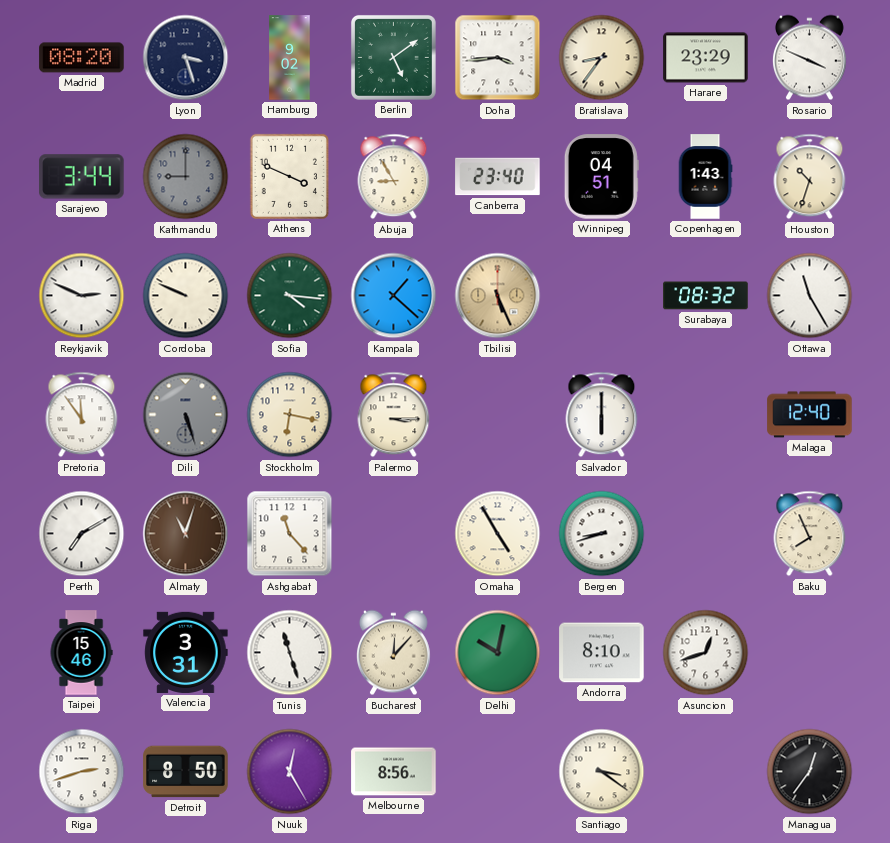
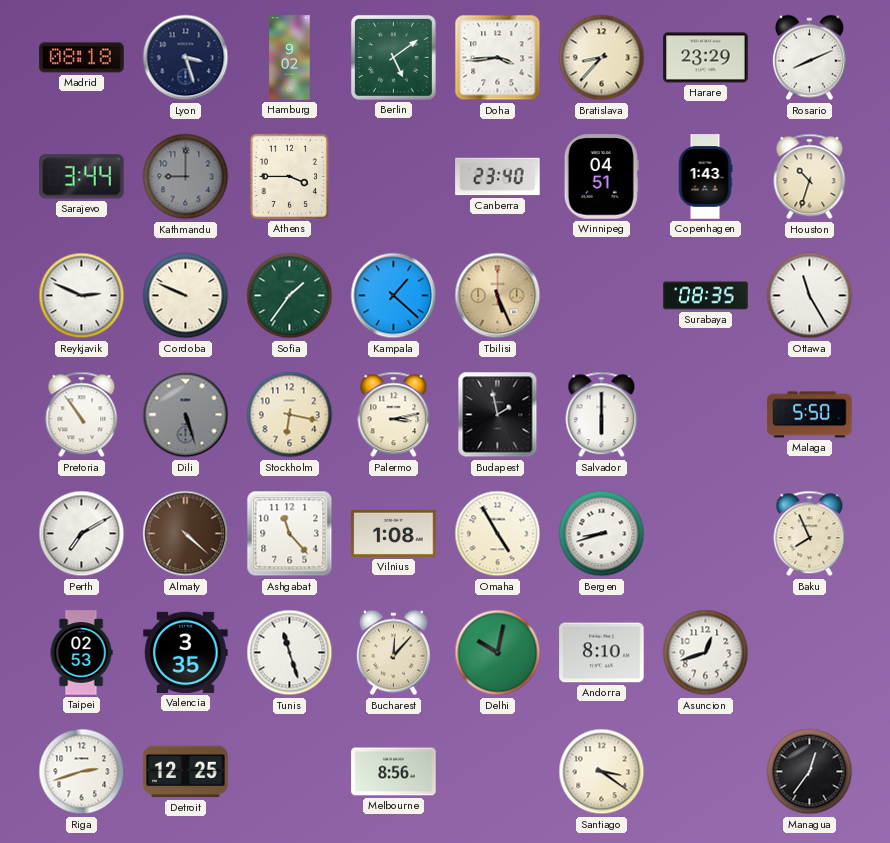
Madrid: 08:20 -> 08:18
Bratislava: 8:36 -> 8:37
Rosario: 3:49 -> 8:11
Athens: 3:49 -> 3:45
Abuja: 8:55 -> none
Sofia: 4:16 -> 1:36
Surabaya: 08:32 -> 08:35
Pretoria: 11:54 -> 10:54
Palermo: 3:15 -> 3:13
Budapest: none -> 1:58
Malaga: 12:40 -> 5:50
Almaty: 11:03 -> 4:22
Vilnius: none -> 1:08
Taipei: 15:46 -> 02:53
Valencia: 3:31 -> 3:35
Detroit: 8:50 -> 12:25
Nuuk: 12:25 -> none
